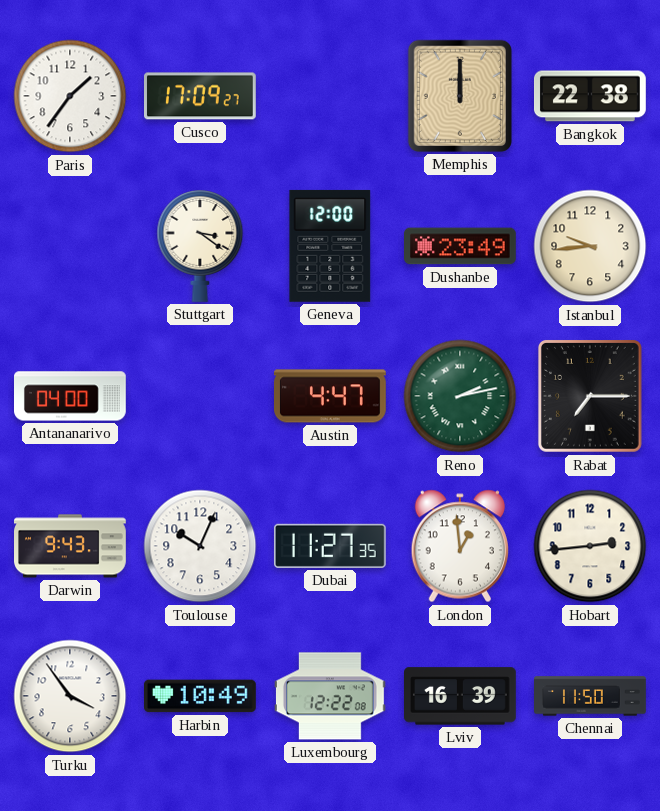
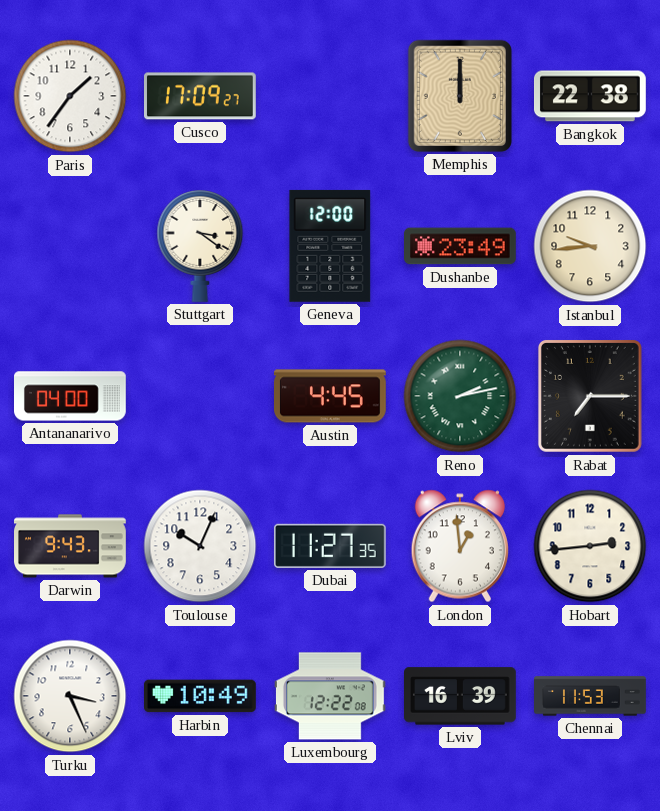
Austin: 4:47 -> 4:45
Turku: 3:54 -> 3:26
Chennai: 11:50 -> 11:53
